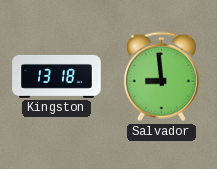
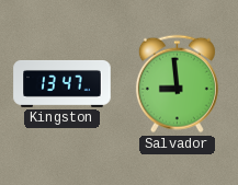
Kingston: 13:18 -> 13:47
